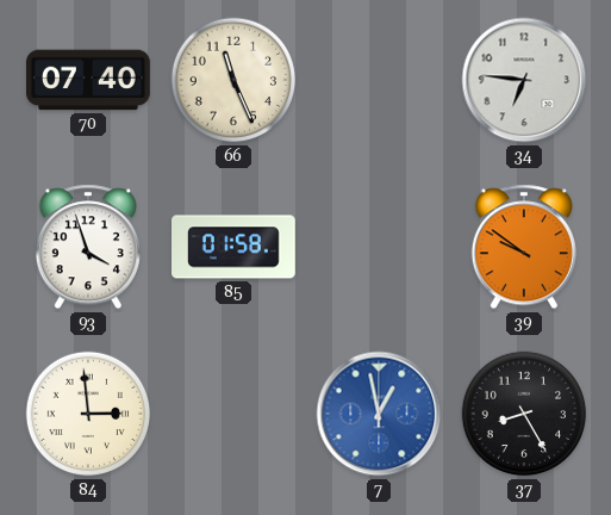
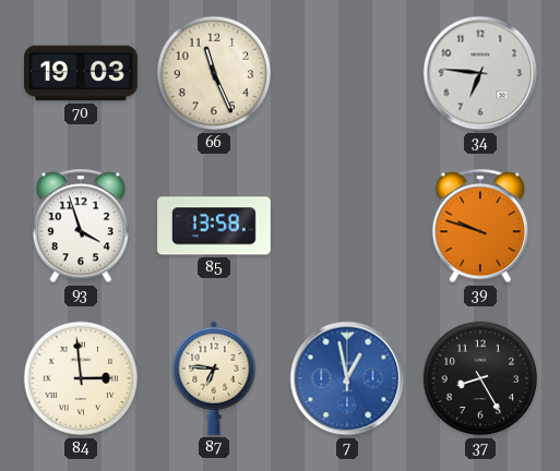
70: 07:40 -> 19:03
85: 01:58 -> 13:58
39: 9:51 -> 9:48
87: none -> 6:46
